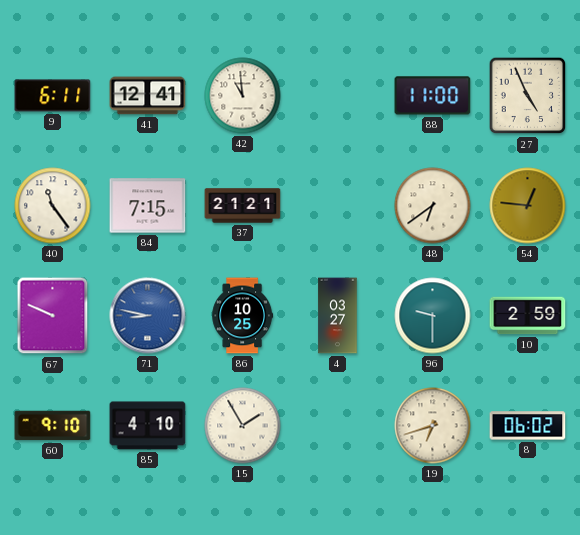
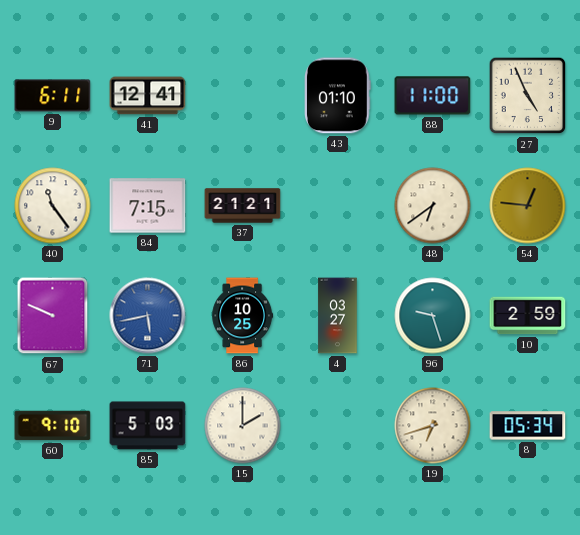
42: 10:59 -> none
43: none -> 01:10
71: 8:47 -> 5:43
96: 9:30 -> 9:27
85: 4:10 -> 5:03
15: 1:55 -> 2:00
8: 06:02 -> 05:34
